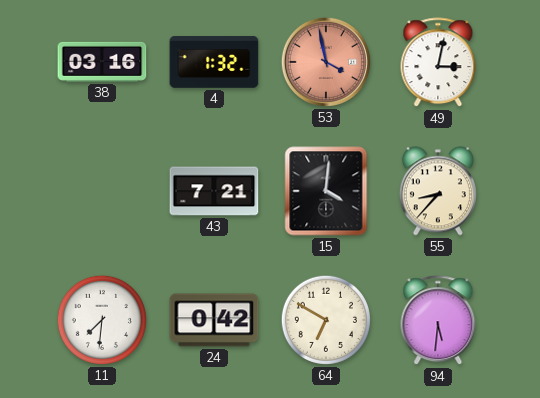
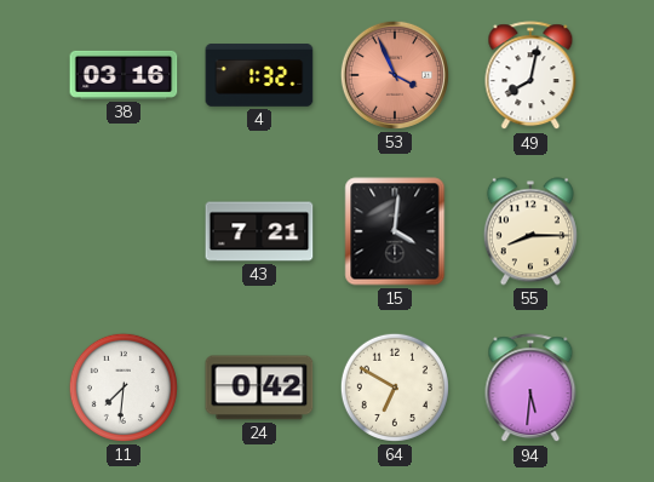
53: 3:58 -> 3:56
49: 3:02 -> 8:02
55: 8:37 -> 8:15
